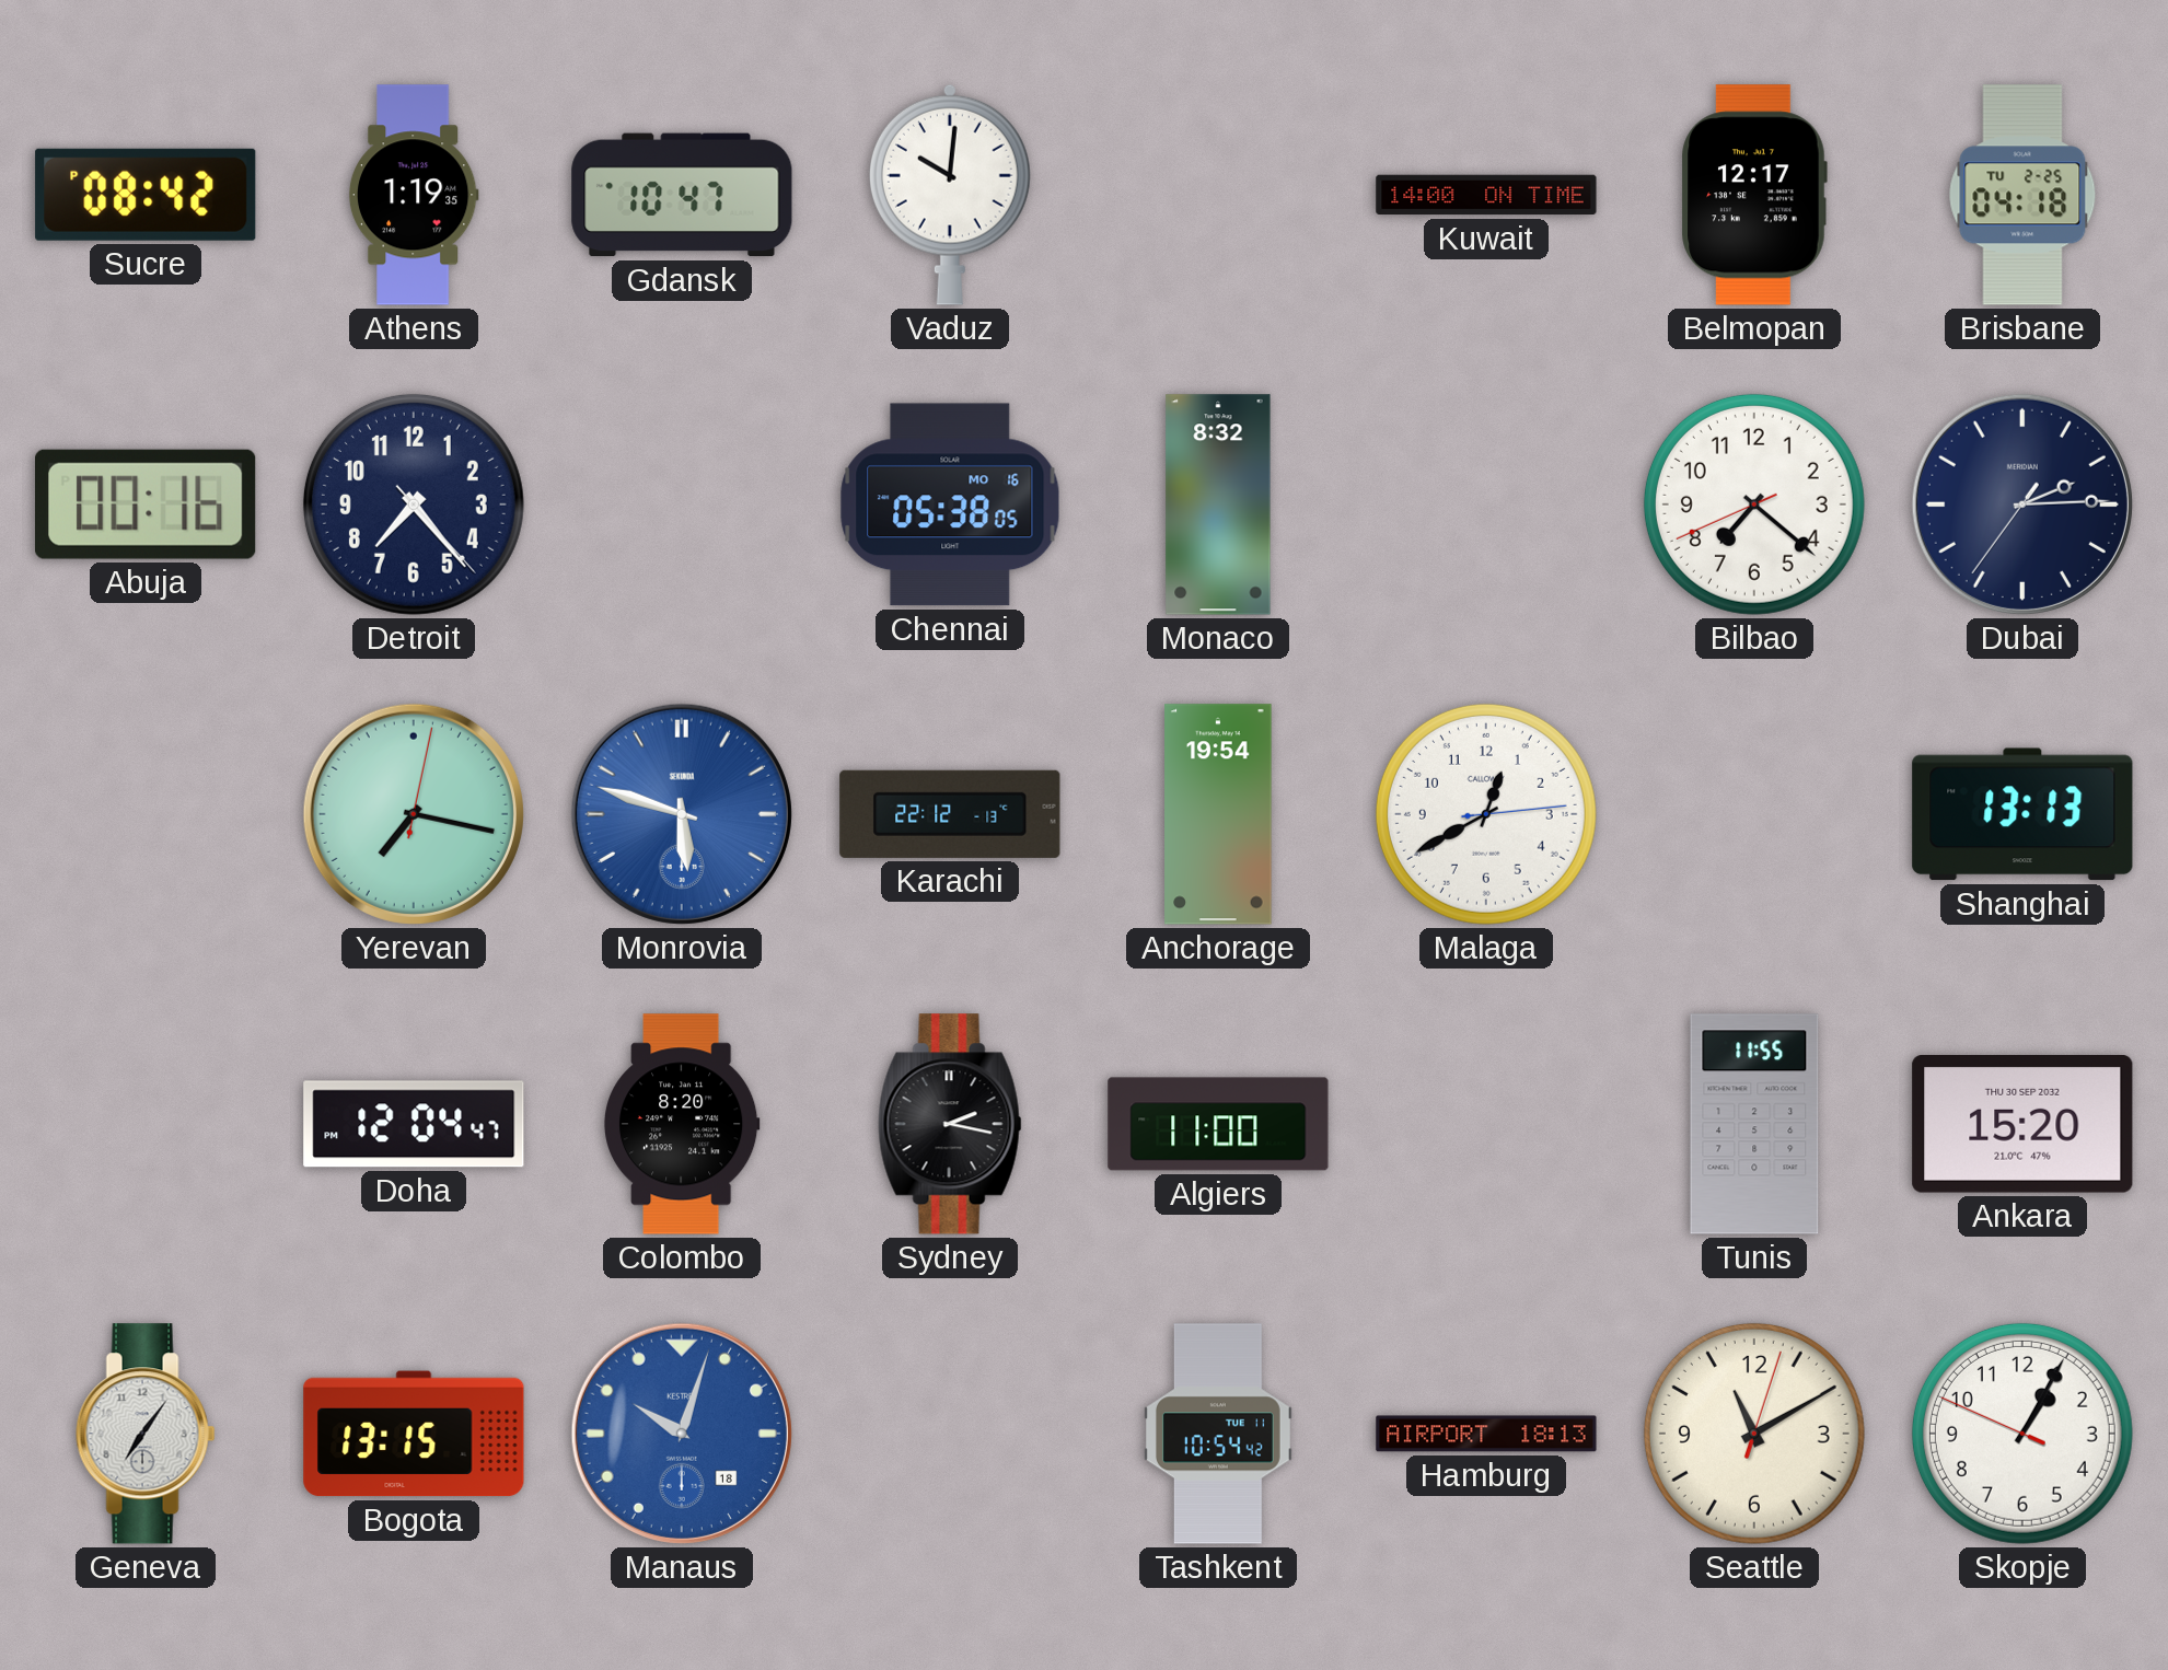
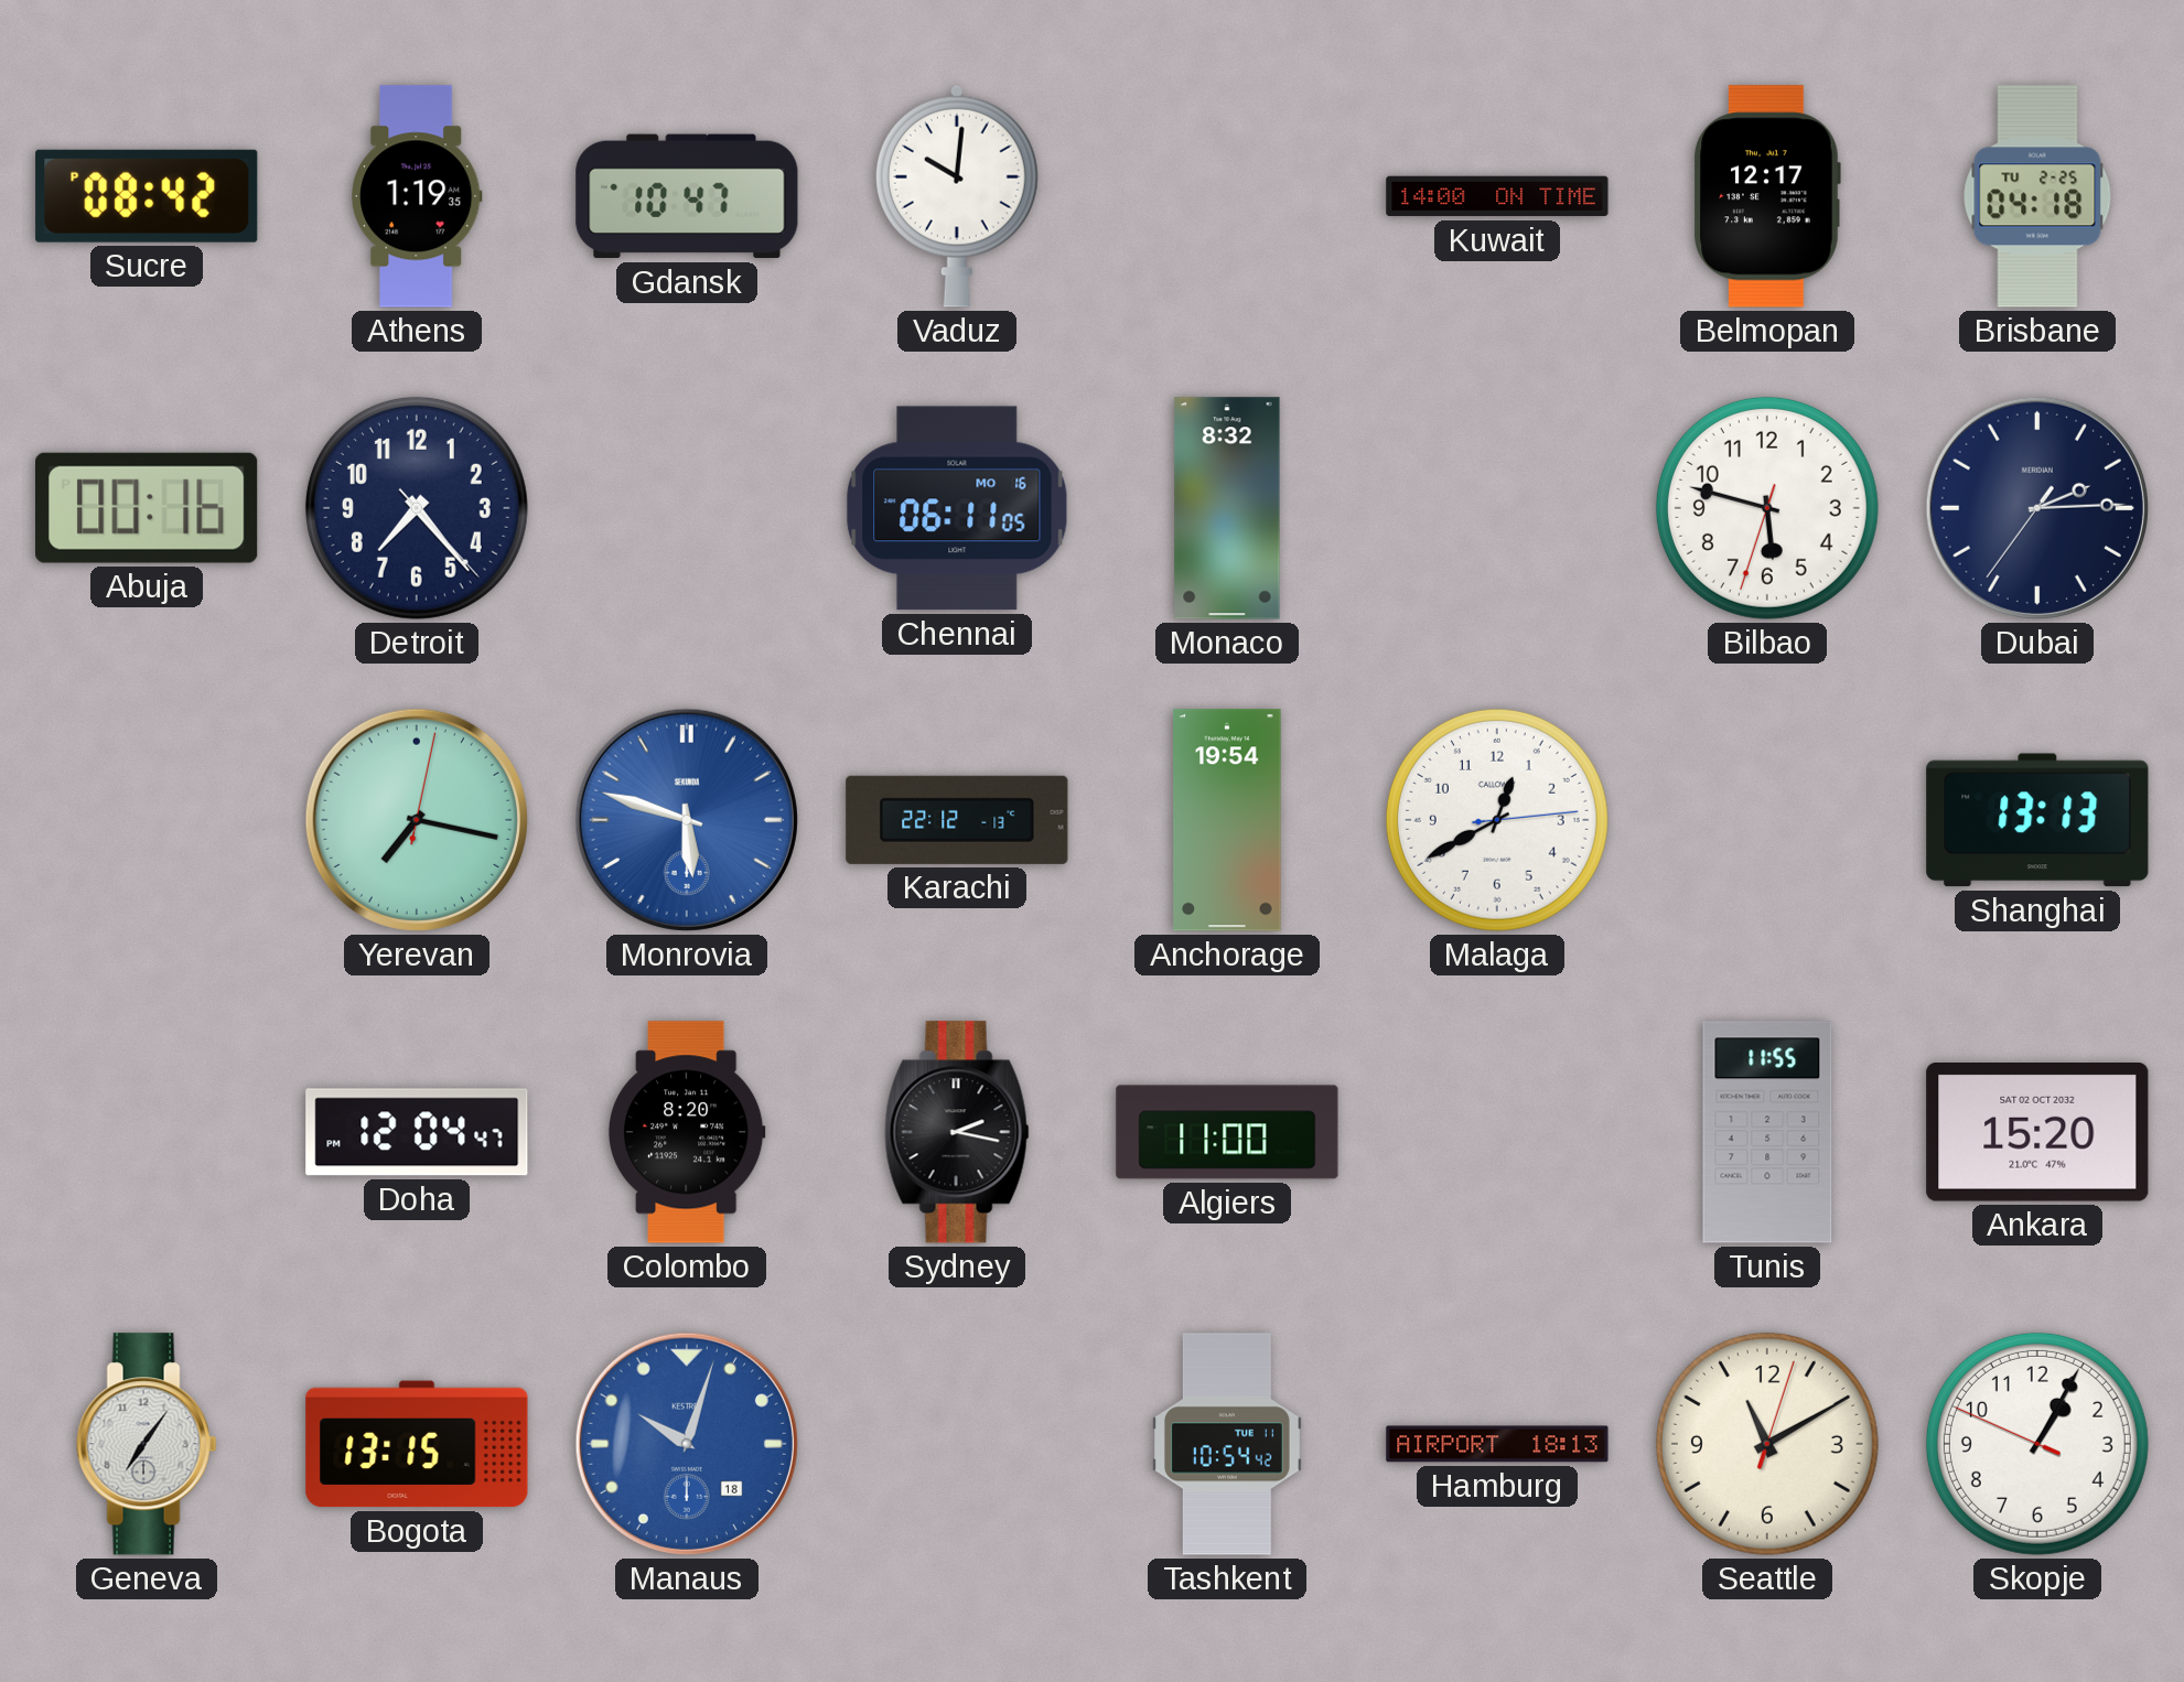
Chennai: 05:38 -> 06:11
Bilbao: 7:21 -> 5:47
Ankara date: THU 30 SEP 2032 -> SAT 02 OCT 2032
